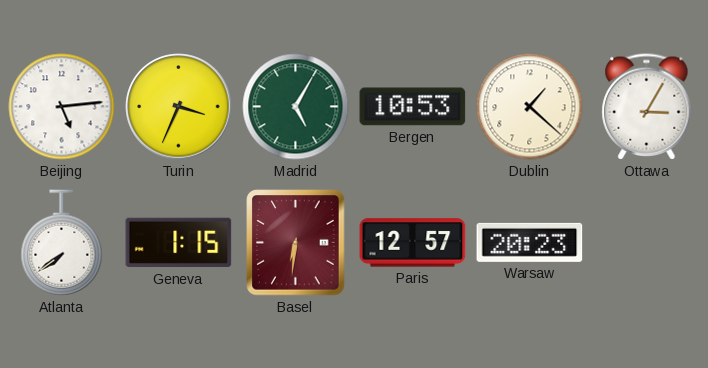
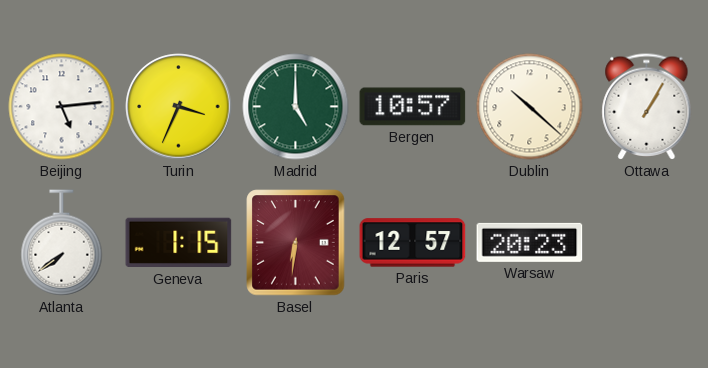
Madrid: 5:05 -> 5:00
Bergen: 10:53 -> 10:57
Dublin: 1:22 -> 10:22
Ottawa: 3:05 -> 1:05
